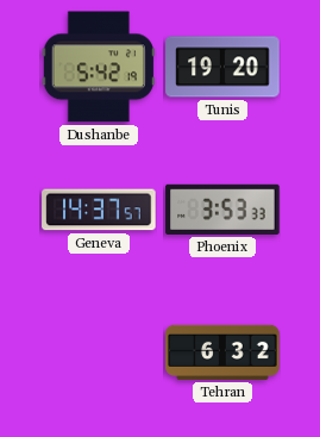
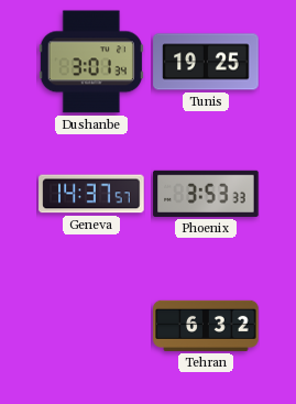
Dushanbe: 5:42 -> 3:01
Tunis: 19:20 -> 19:25
